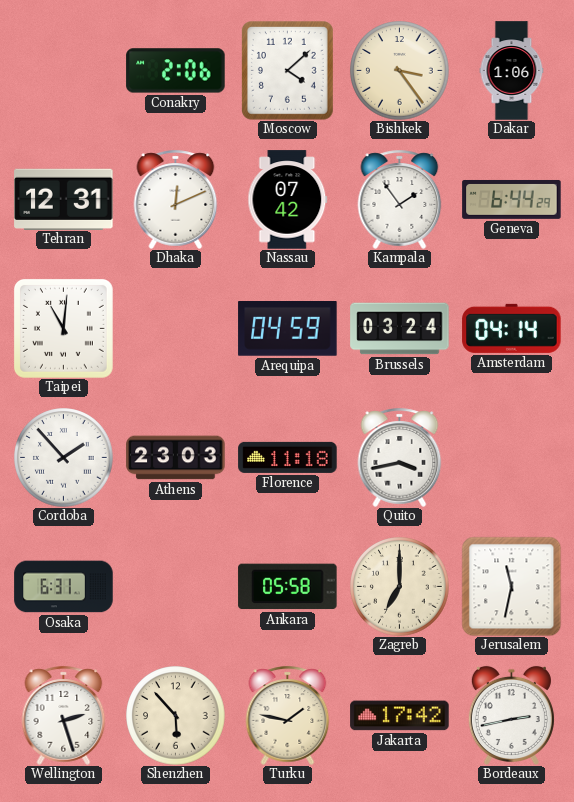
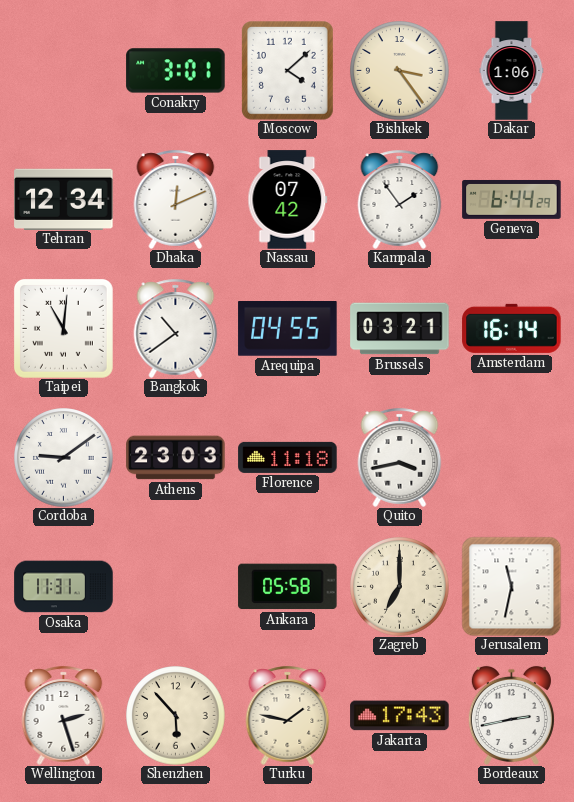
Conakry: 2:06 -> 3:01
Tehran: 12:31 -> 12:34
Bangkok: none -> 10:39
Arequipa: 04:59 -> 04:55
Brussels: 03:24 -> 03:21
Amsterdam: 04:14 -> 16:14
Cordoba: 1:53 -> 9:09
Osaka: 6:31 -> 11:31
Jakarta: 17:42 -> 17:43
